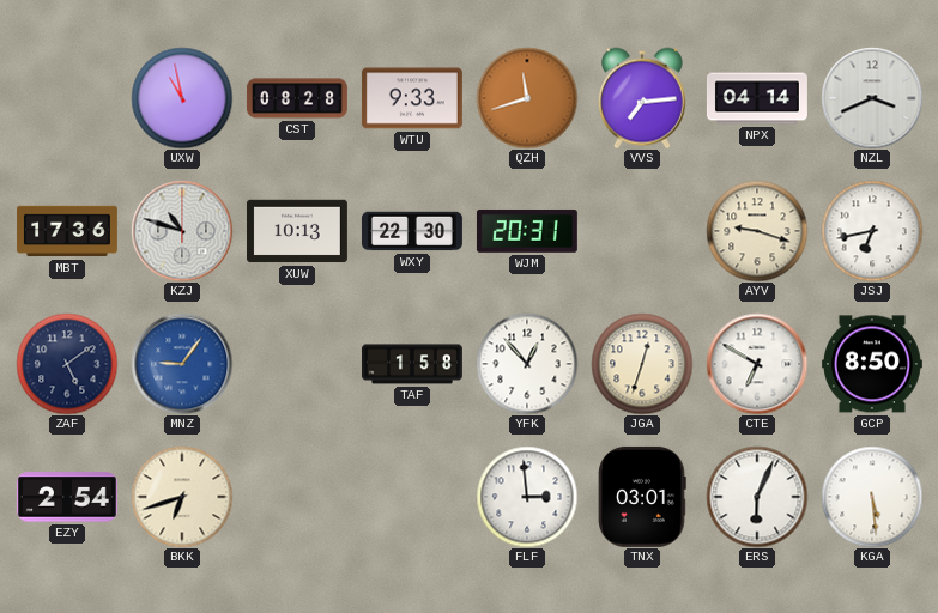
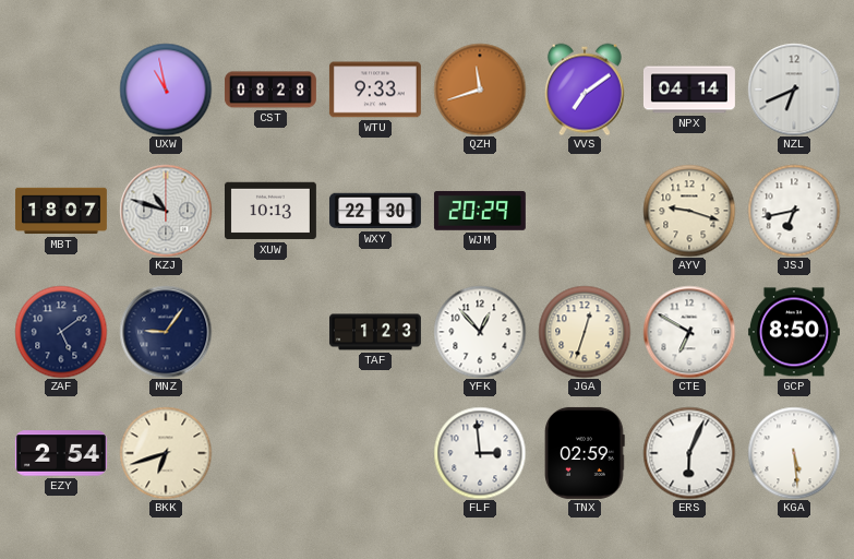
VVS: 7:14 -> 7:09
NZL: 3:41 -> 6:41
MBT: 17:36 -> 18:07
WJM: 20:31 -> 20:29
MNZ dial: blue -> navy
TAF: 1:58 -> 1:23
TNX: 03:01 -> 02:59
